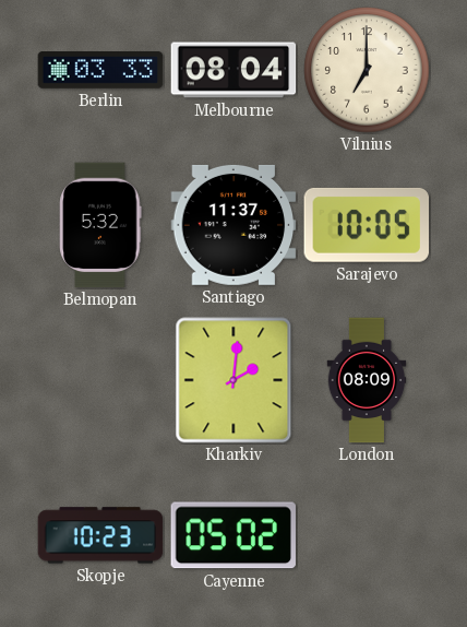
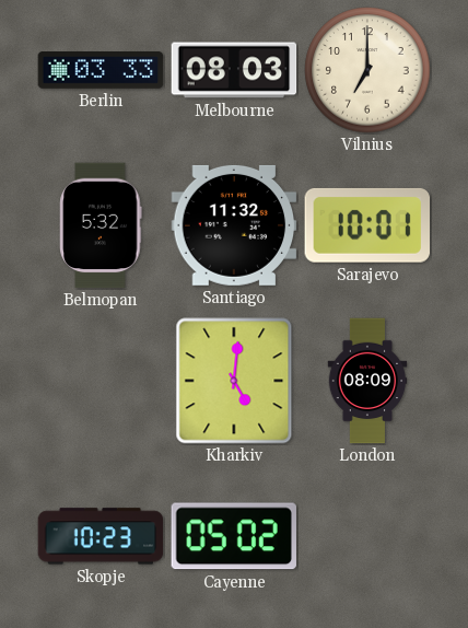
Melbourne: 08:04 -> 08:03
Santiago: 11:37 -> 11:32
Sarajevo: 10:05 -> 10:01
Kharkiv: 2:01 -> 5:01
